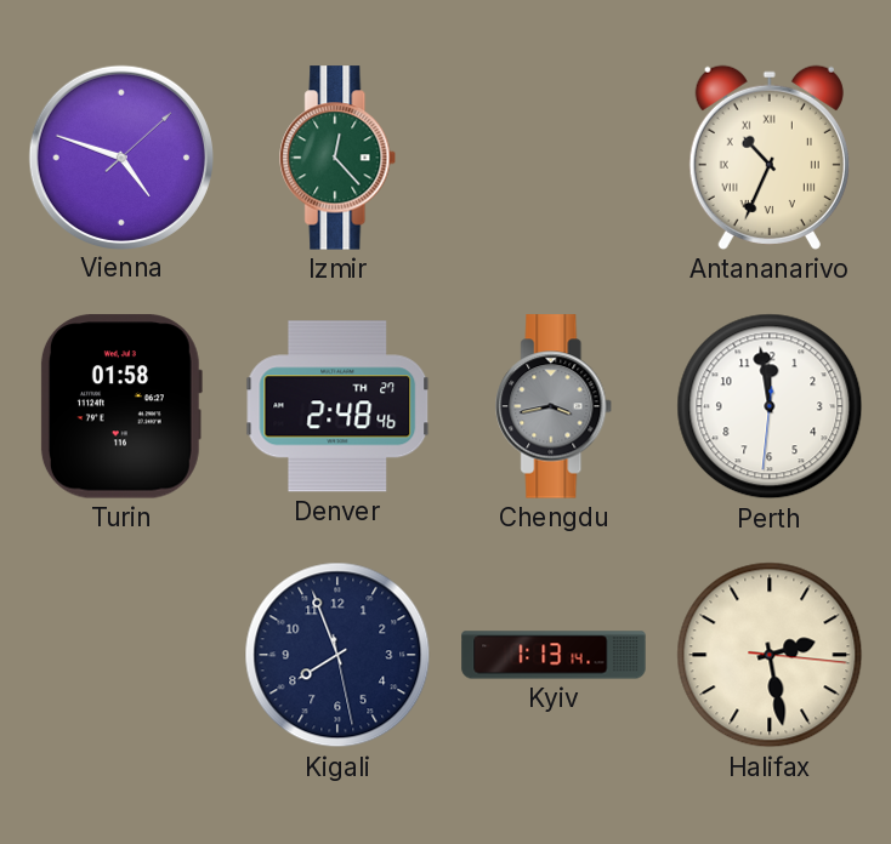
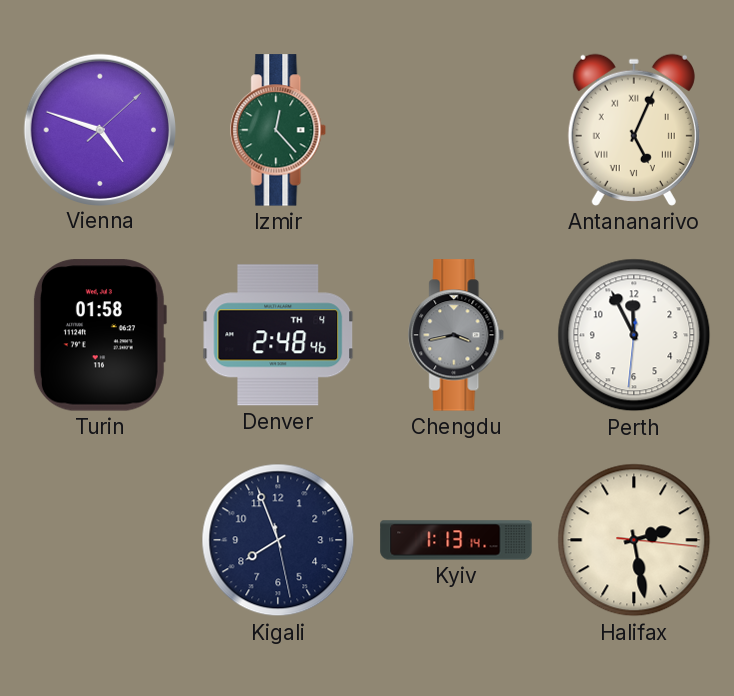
Antananarivo: 10:34 -> 5:04
Denver date: TH 27 -> TH 4
Perth: 11:58 -> 11:55
